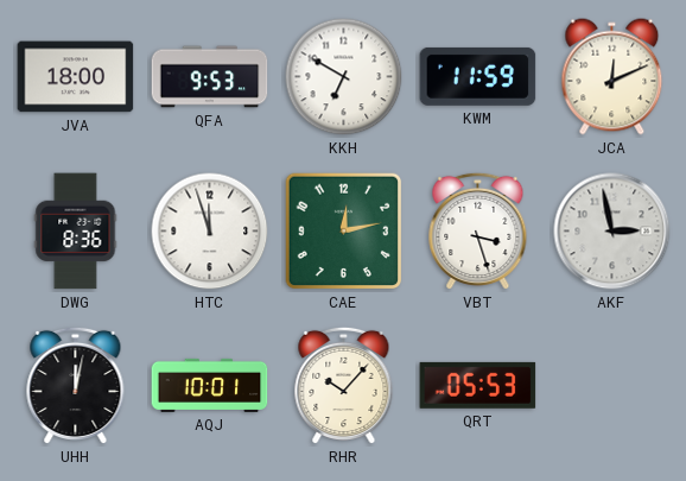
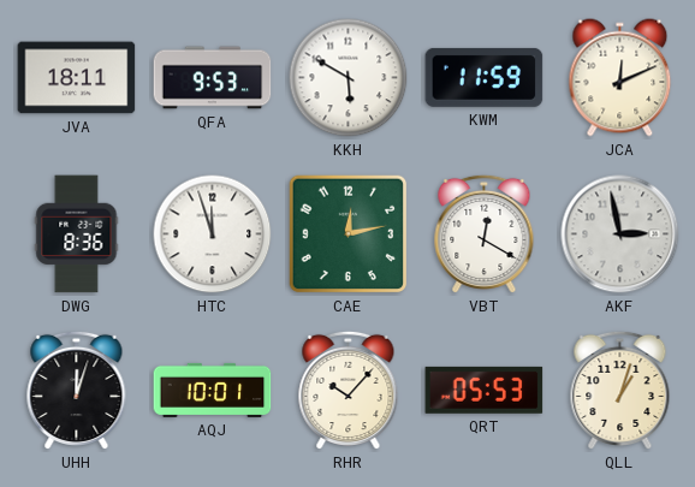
JVA: 18:00 -> 18:11
KKH: 6:50 -> 5:50
VBT: 3:27 -> 12:20
UHH: 12:02 -> 12:03
QLL: none -> 1:03
